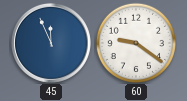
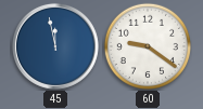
45: 11:56 -> 11:58
